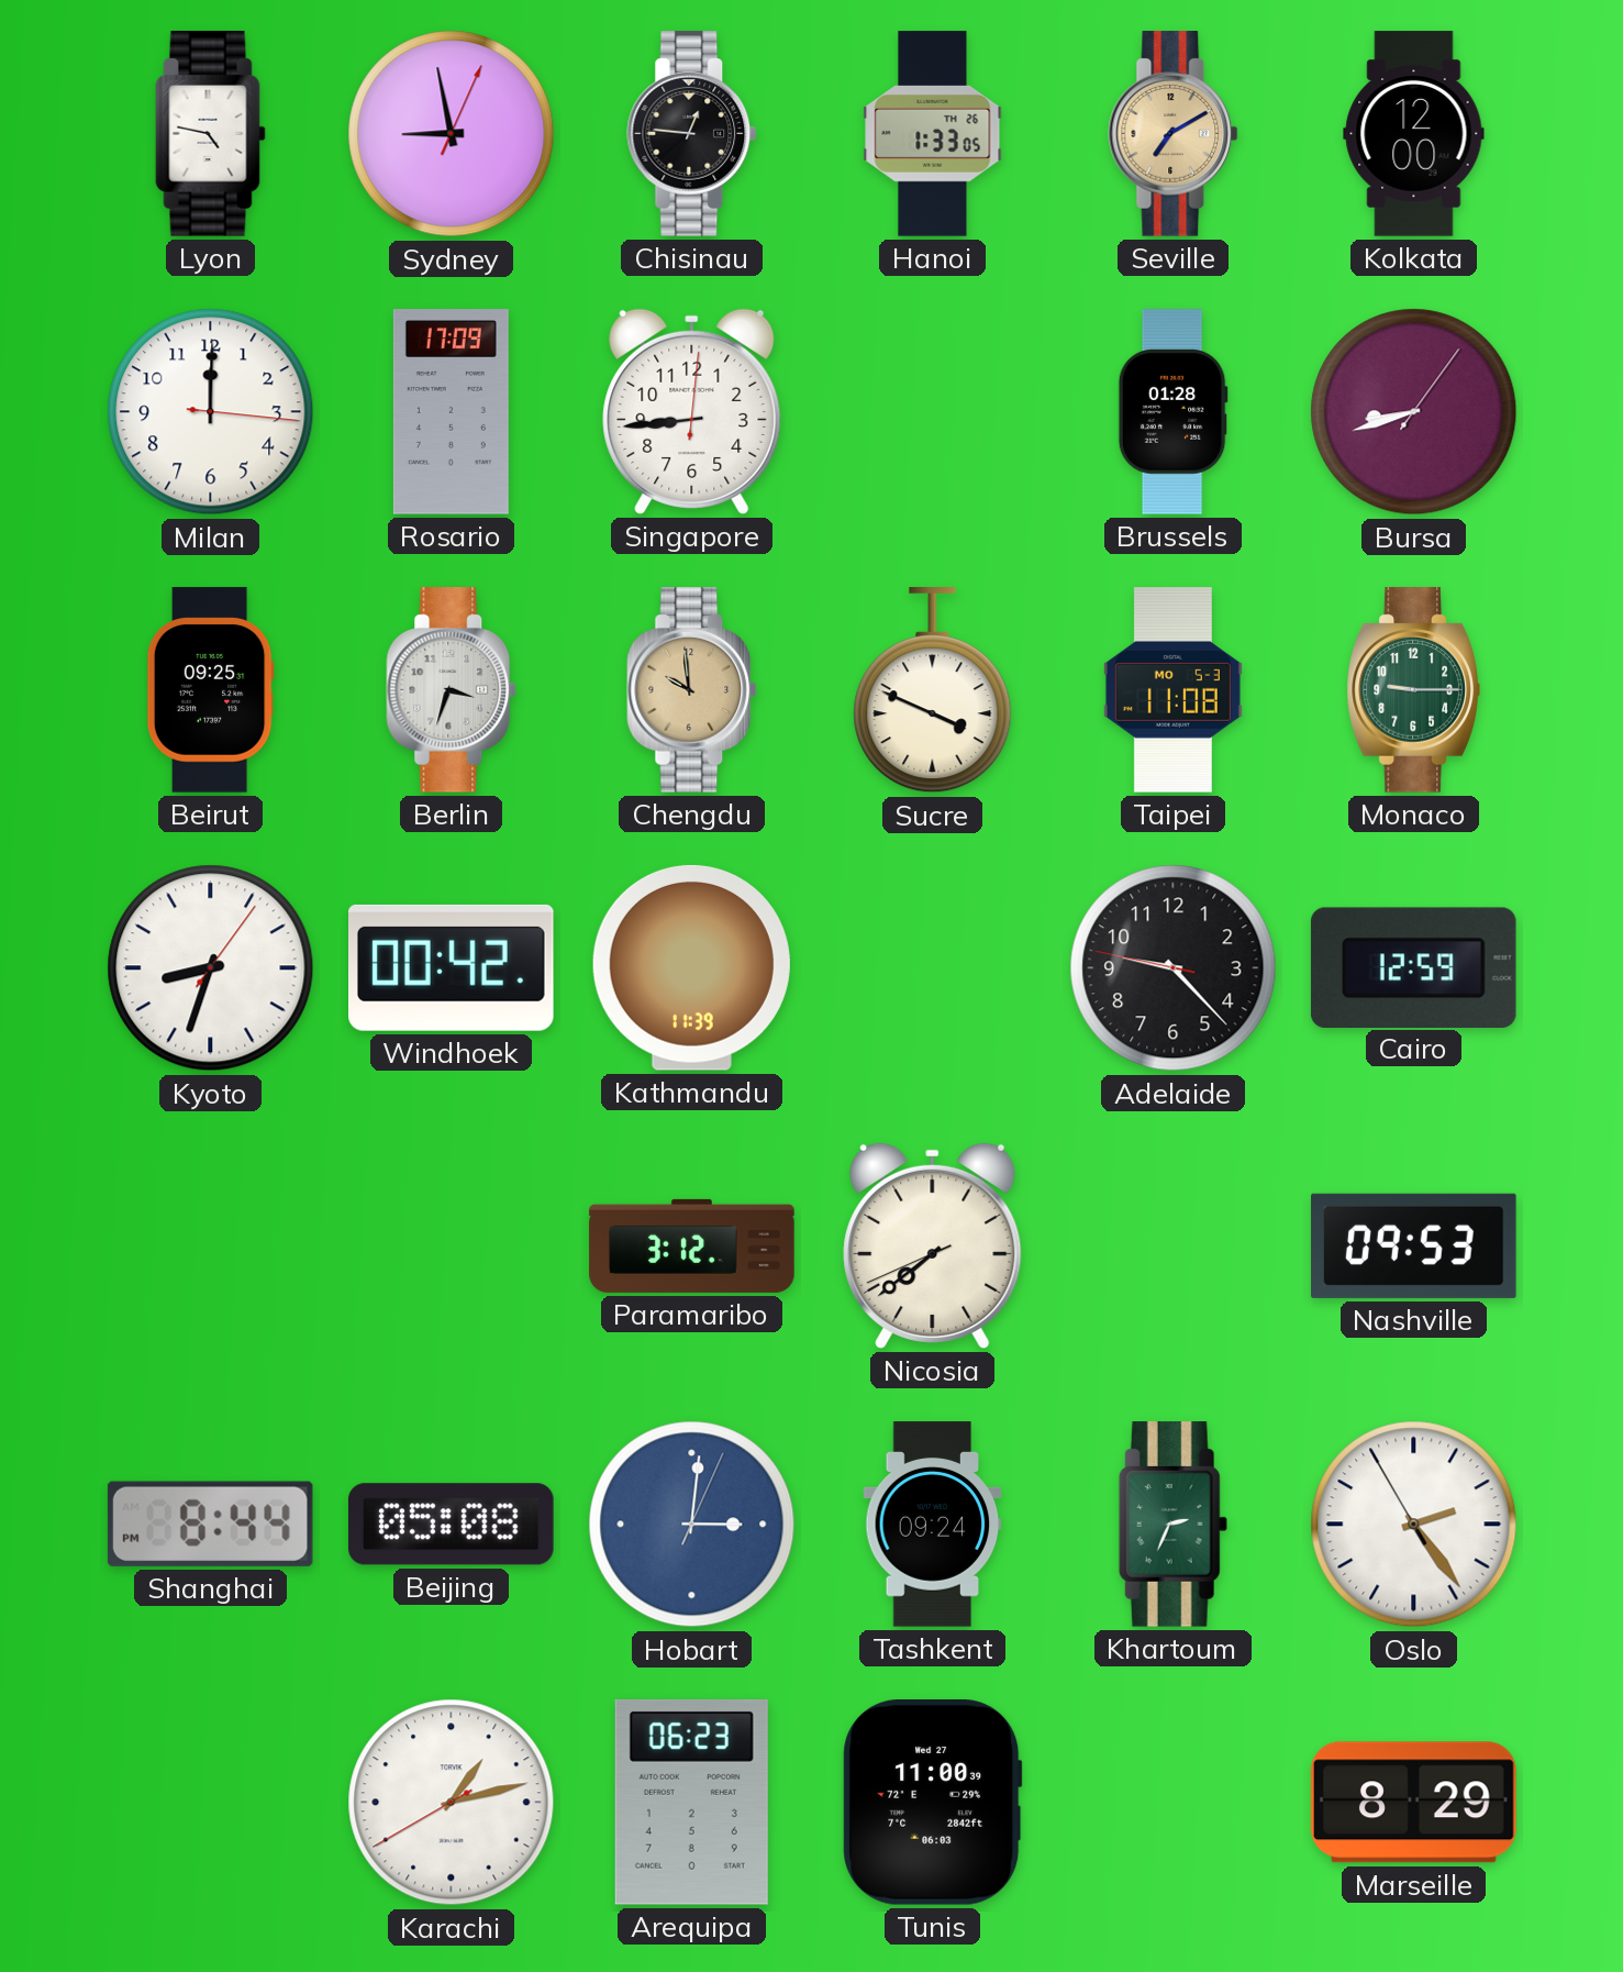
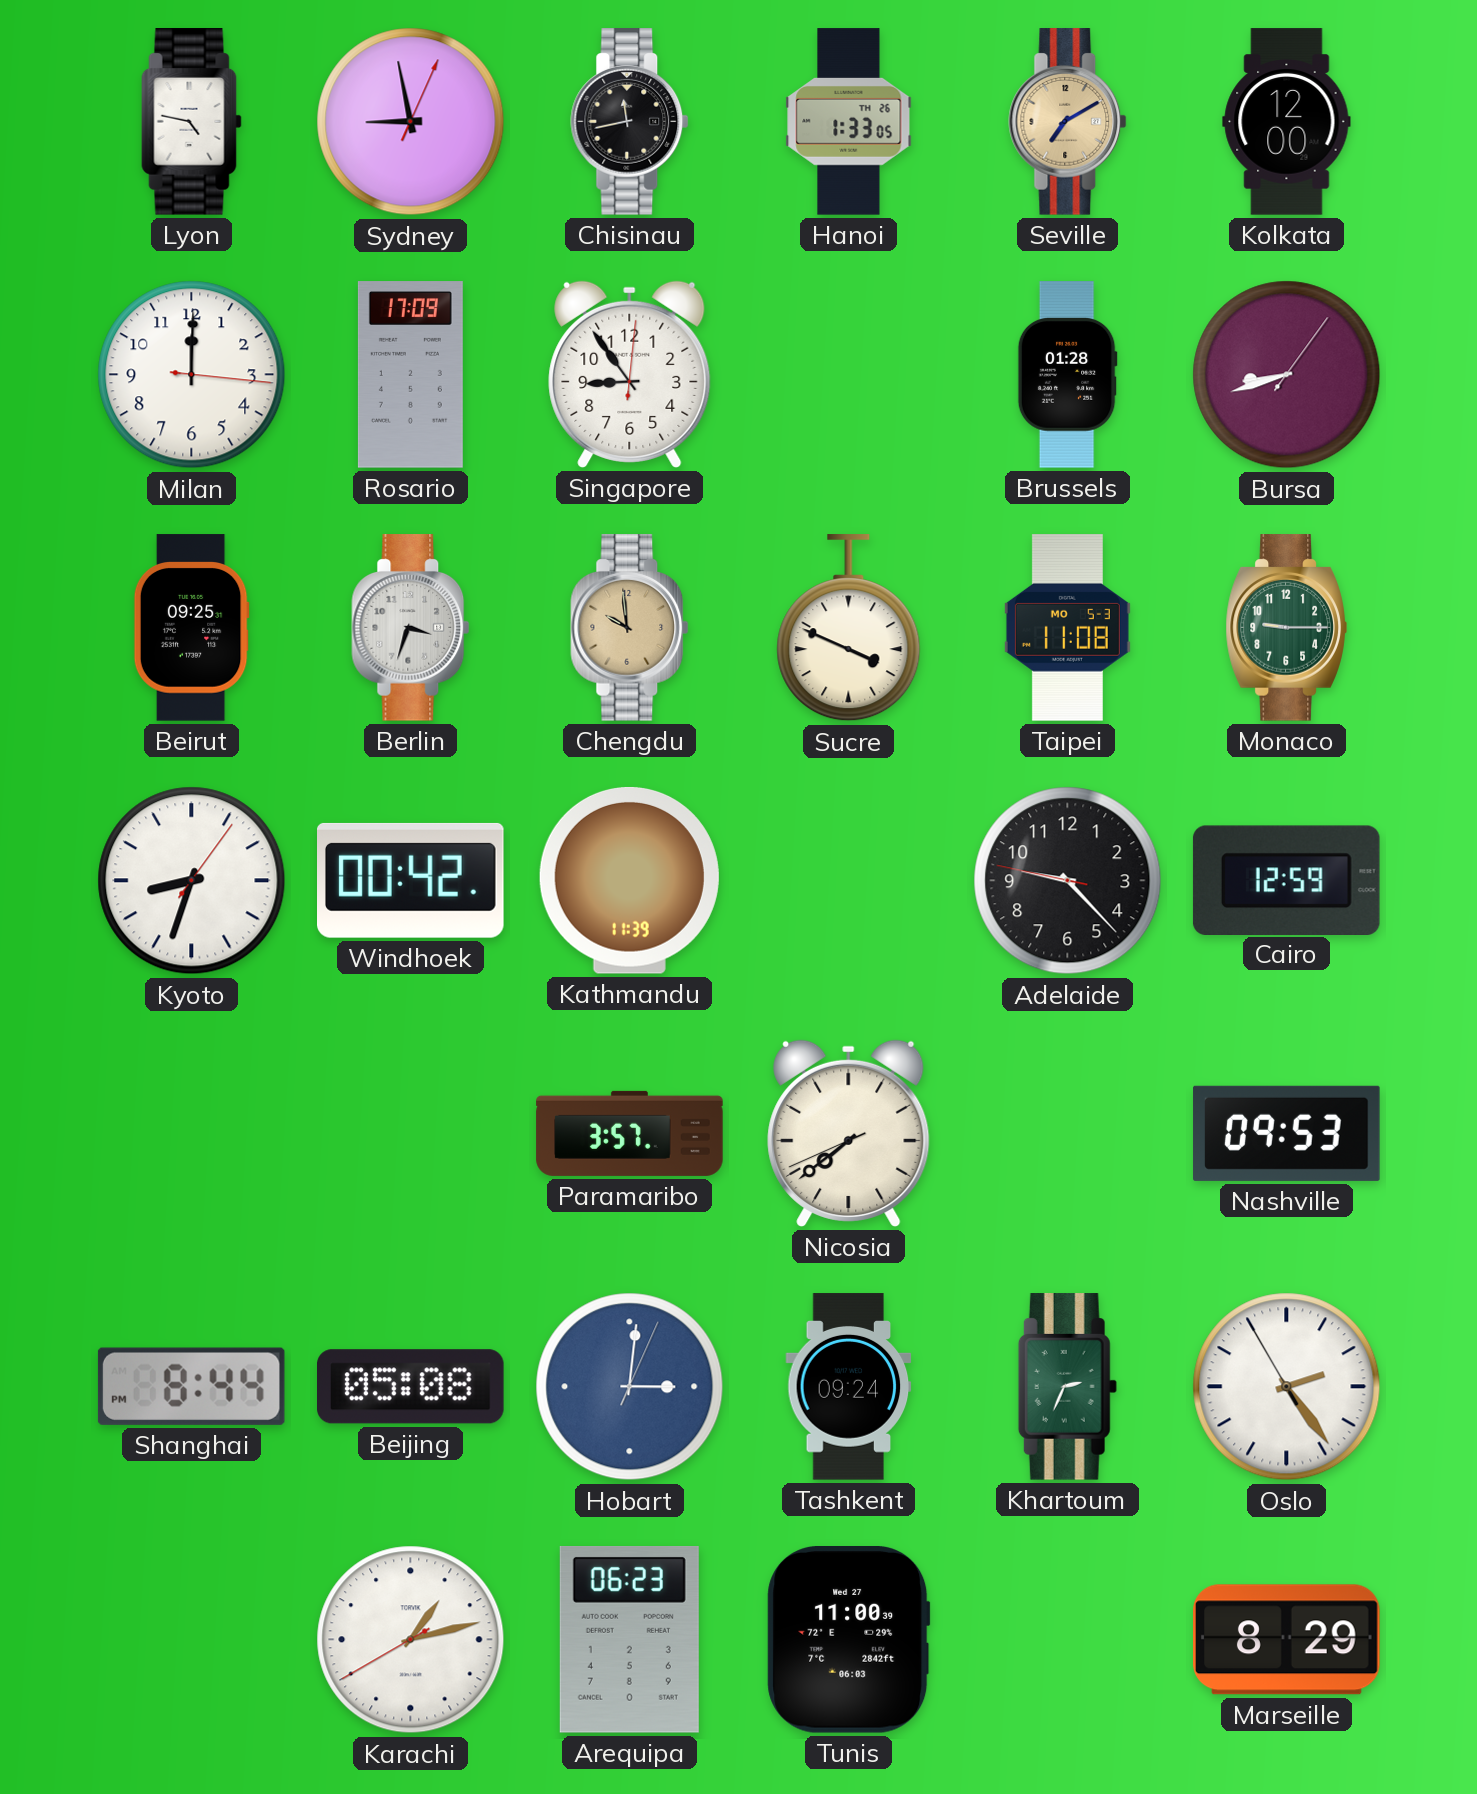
Chisinau: 12:46 -> 11:43
Singapore: 8:44 -> 8:54
Paramaribo: 3:12 -> 3:57
